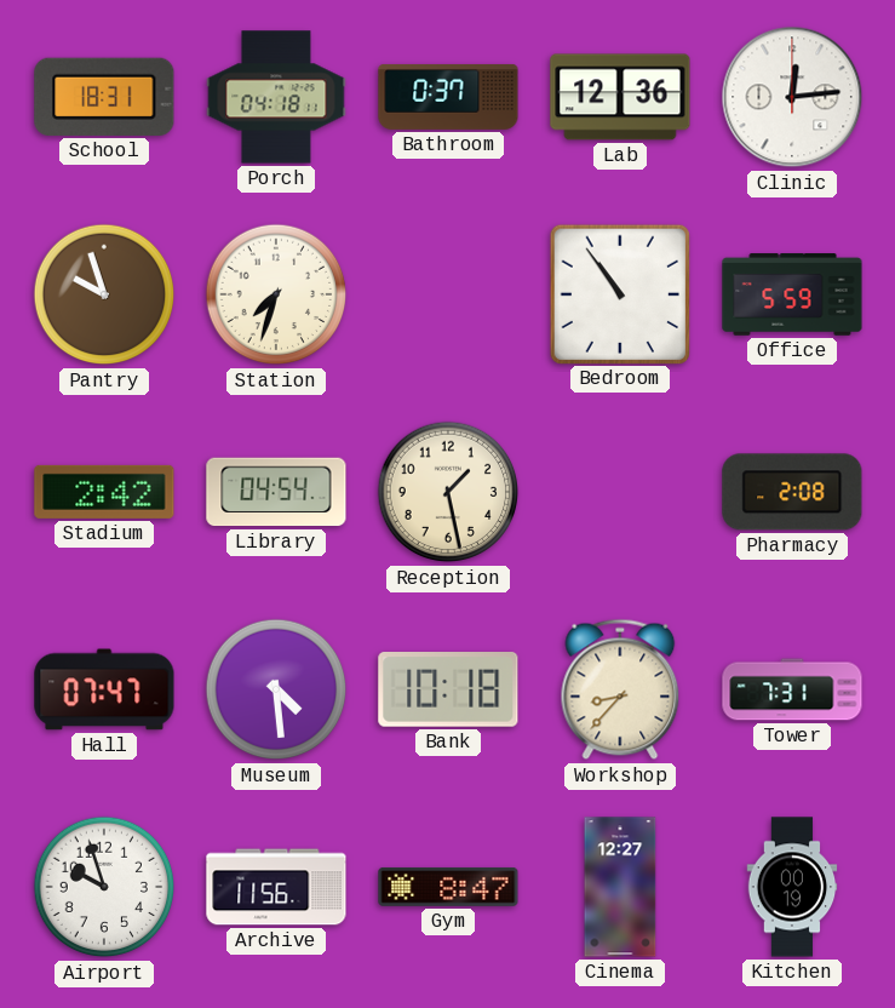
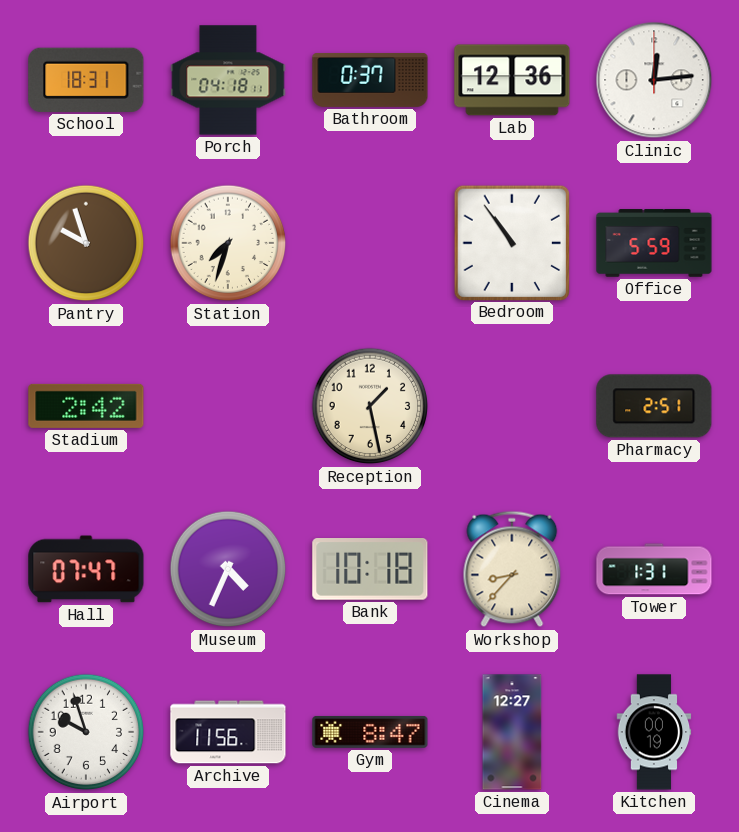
Library: 04:54 -> none
Pharmacy: 2:08 -> 2:51
Museum: 4:29 -> 4:34
Tower: 7:31 -> 1:31
